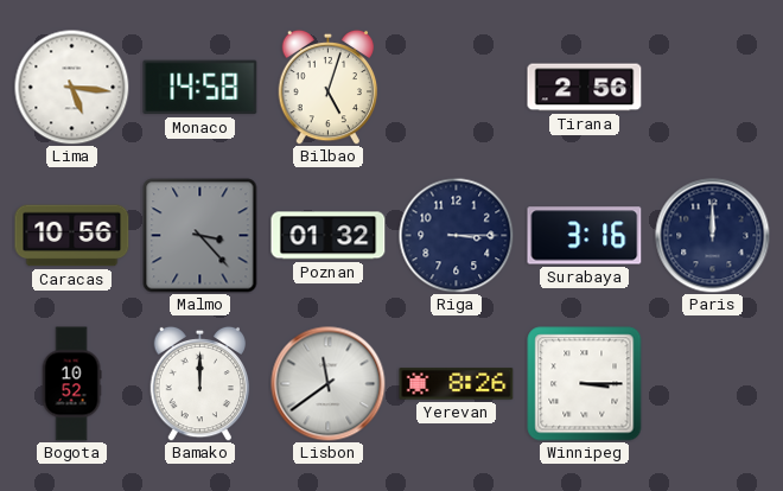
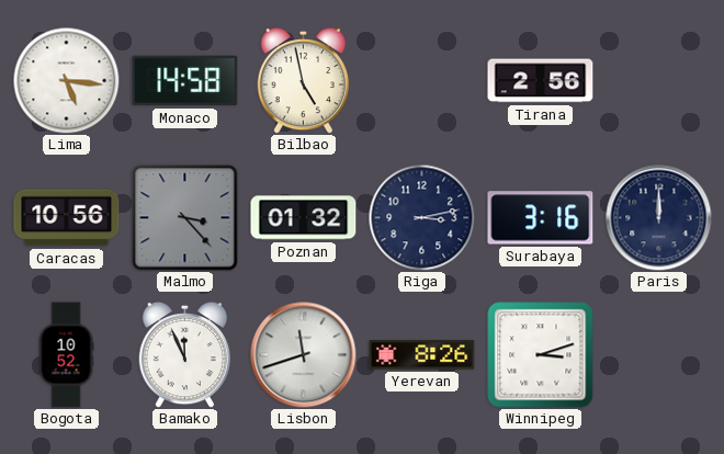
Bilbao: 5:03 -> 4:58
Riga: 3:15 -> 3:13
Bamako: 12:00 -> 11:56
Lisbon: 11:39 -> 11:42
Winnipeg: 3:15 -> 3:12
